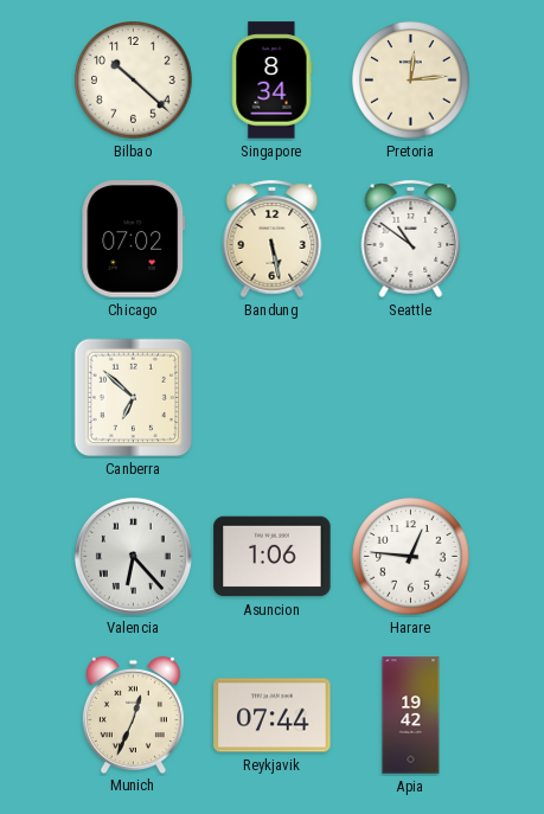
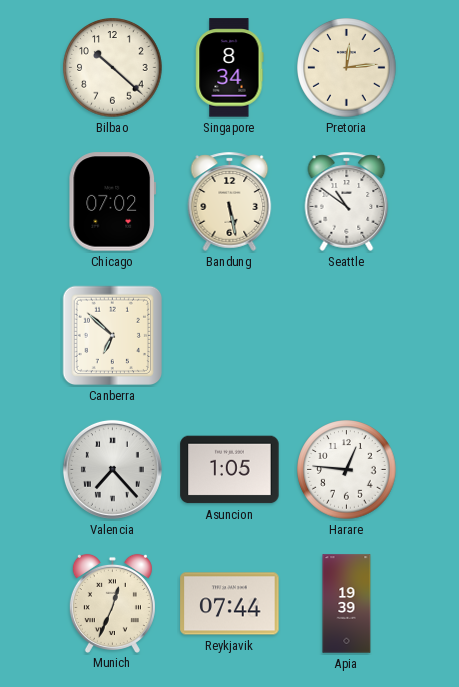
Valencia: 6:23 -> 7:23
Asuncion: 1:06 -> 1:05
Apia: 19:42 -> 19:39
